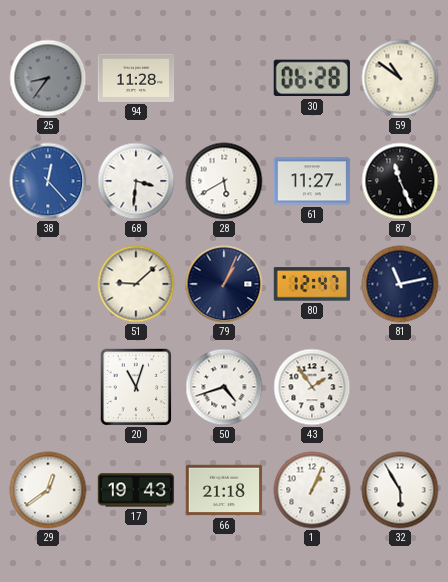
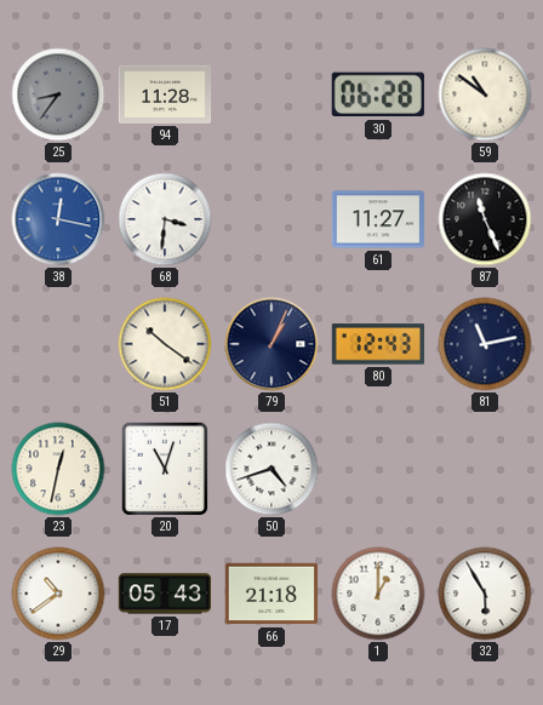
38: 12:23 -> 12:17
28: 5:40 -> none
51: 9:08 -> 10:21
80: 12:47 -> 12:43
23: none -> 12:32
43: 1:54 -> none
29: 12:39 -> 10:39
17: 19:43 -> 05:43
1: 1:04 -> 1:00
